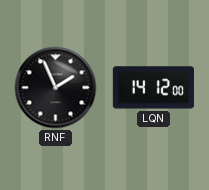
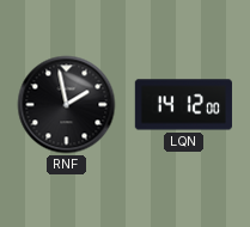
RNF: 1:56 -> 1:58
